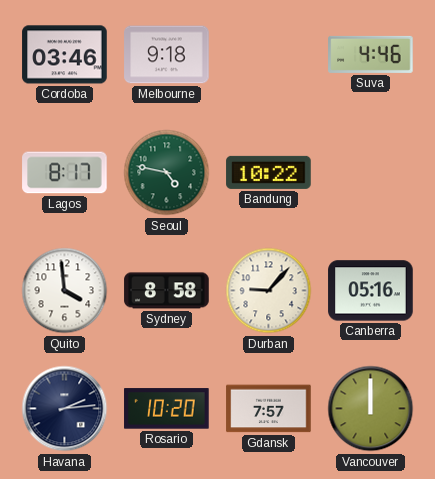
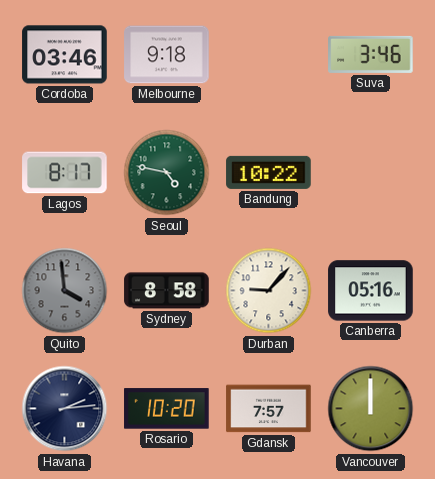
Suva: 4:46 -> 3:46
Quito dial: white -> grey
